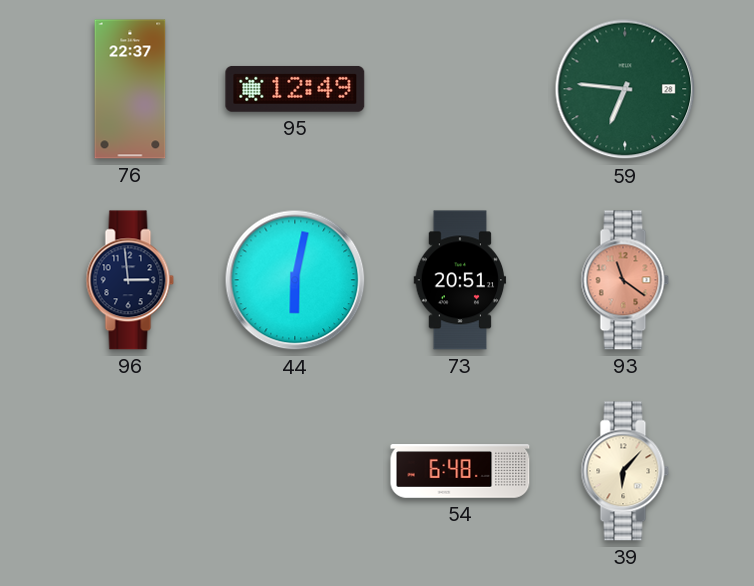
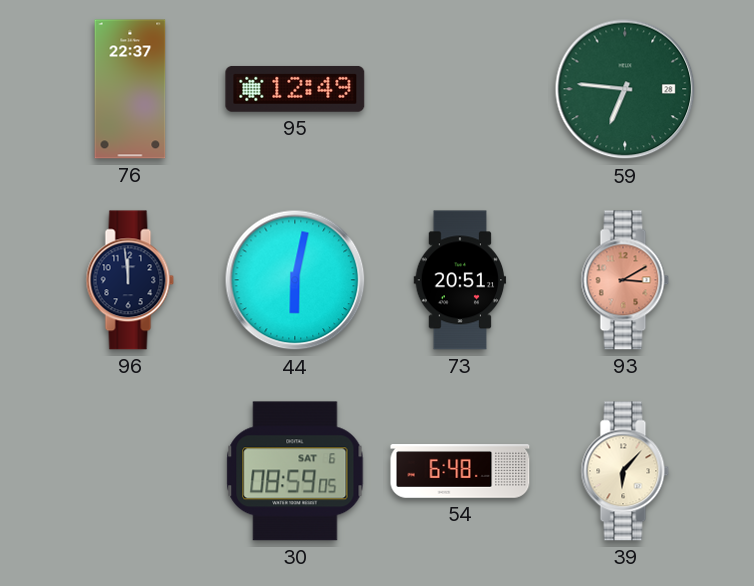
96: 2:59 -> 11:59
93: 11:21 -> 3:10
30: none -> 08:59
